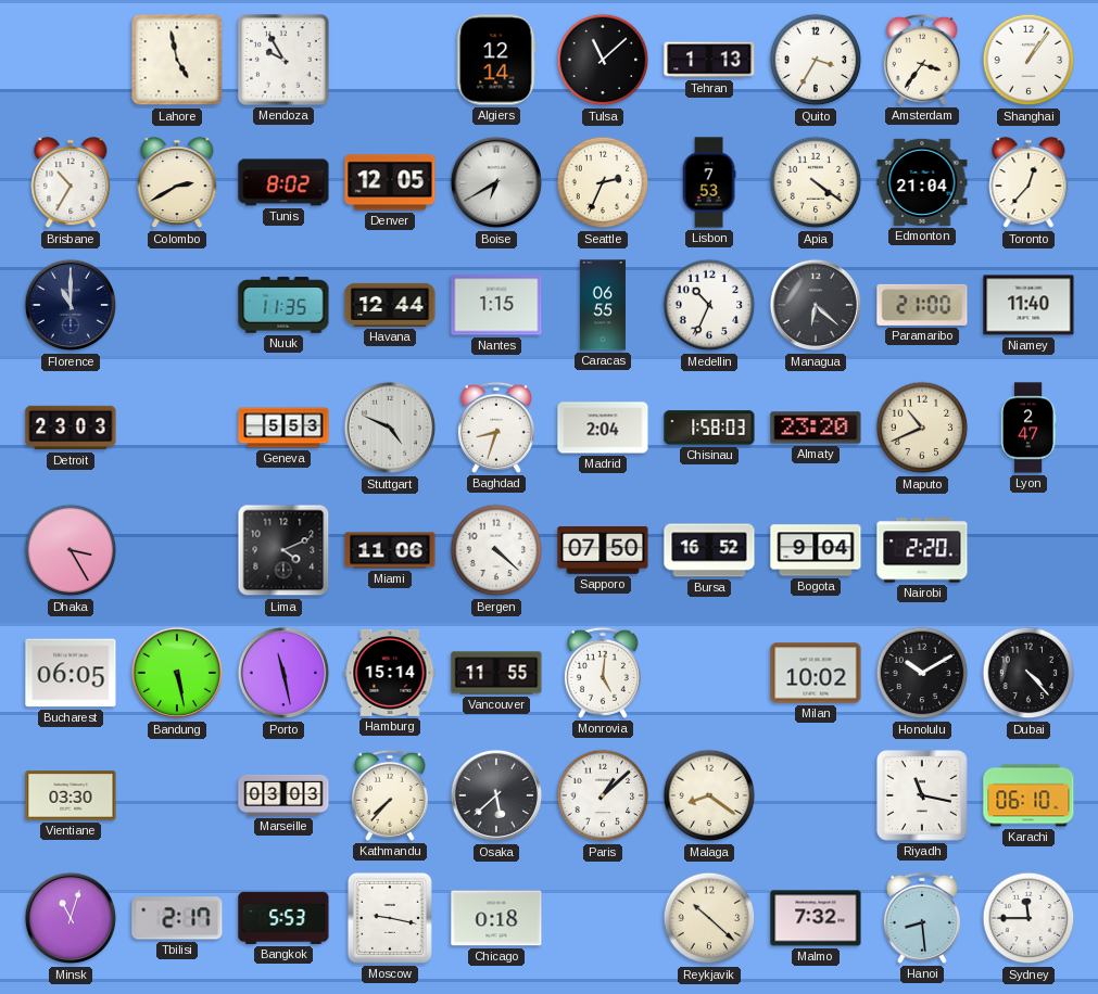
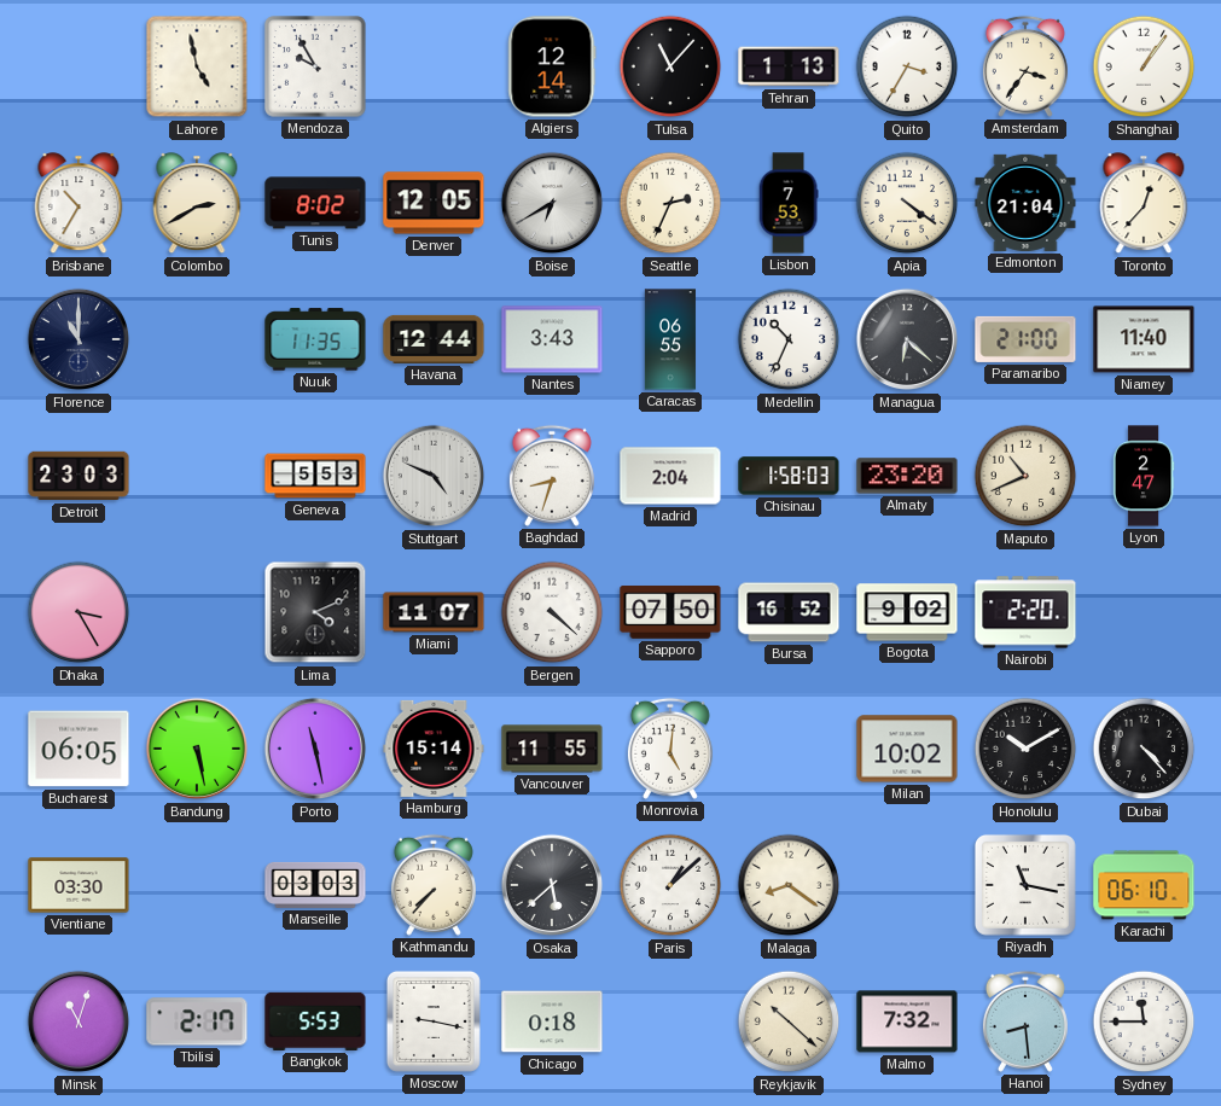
Tulsa: 11:08 -> 11:07
Nantes: 1:15 -> 3:43
Miami: 11:06 -> 11:07
Bogota: 9:04 -> 9:02
